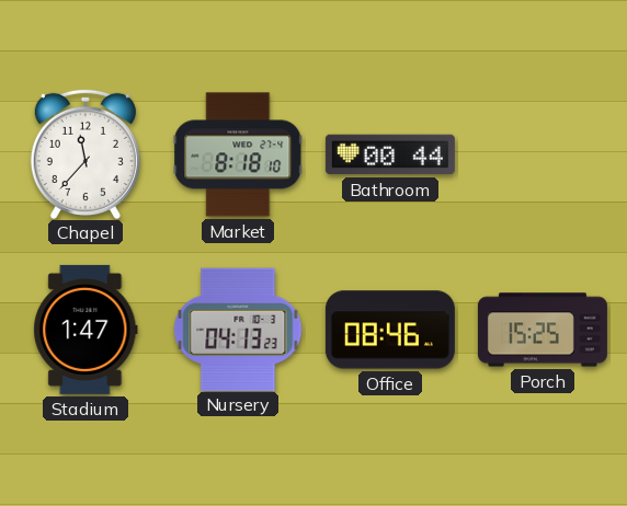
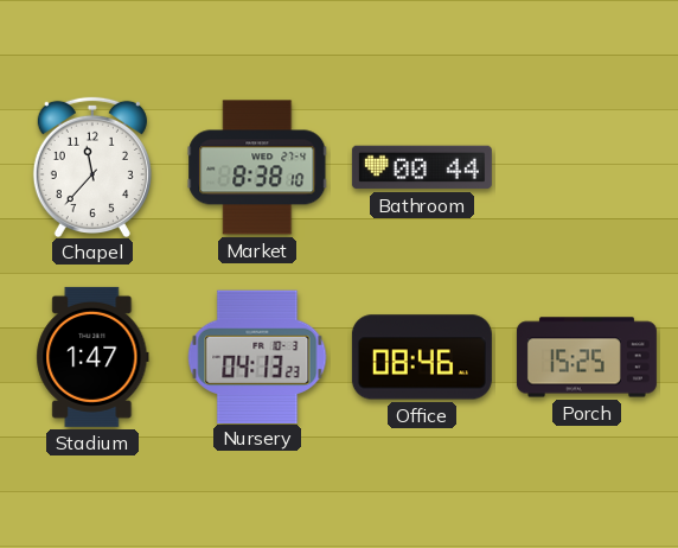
Market: 8:18 -> 8:38
